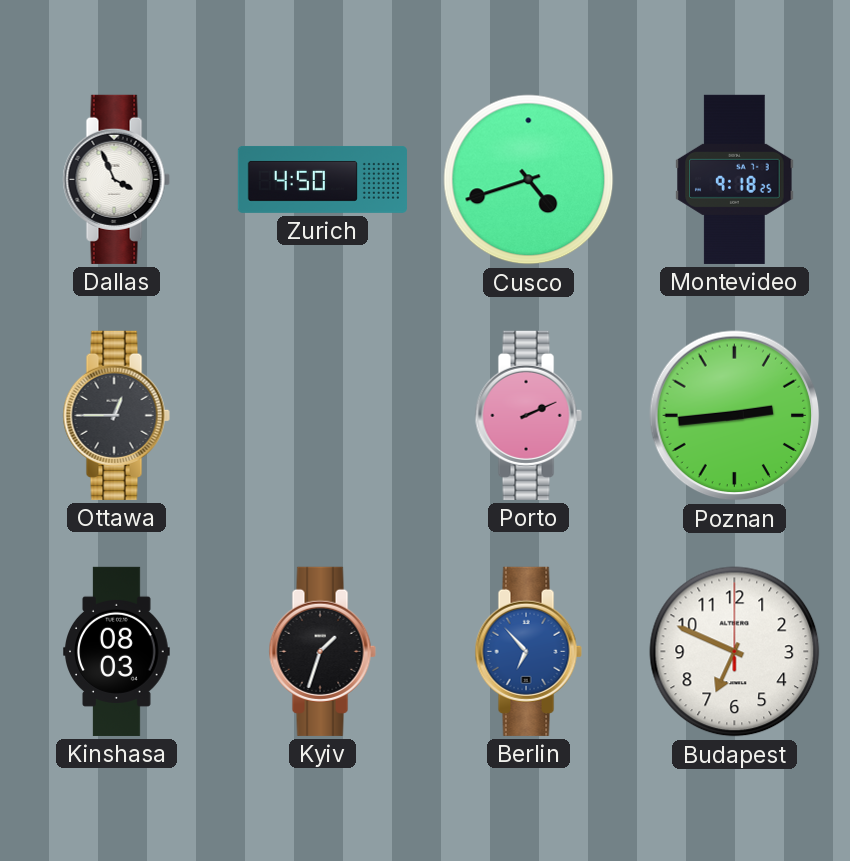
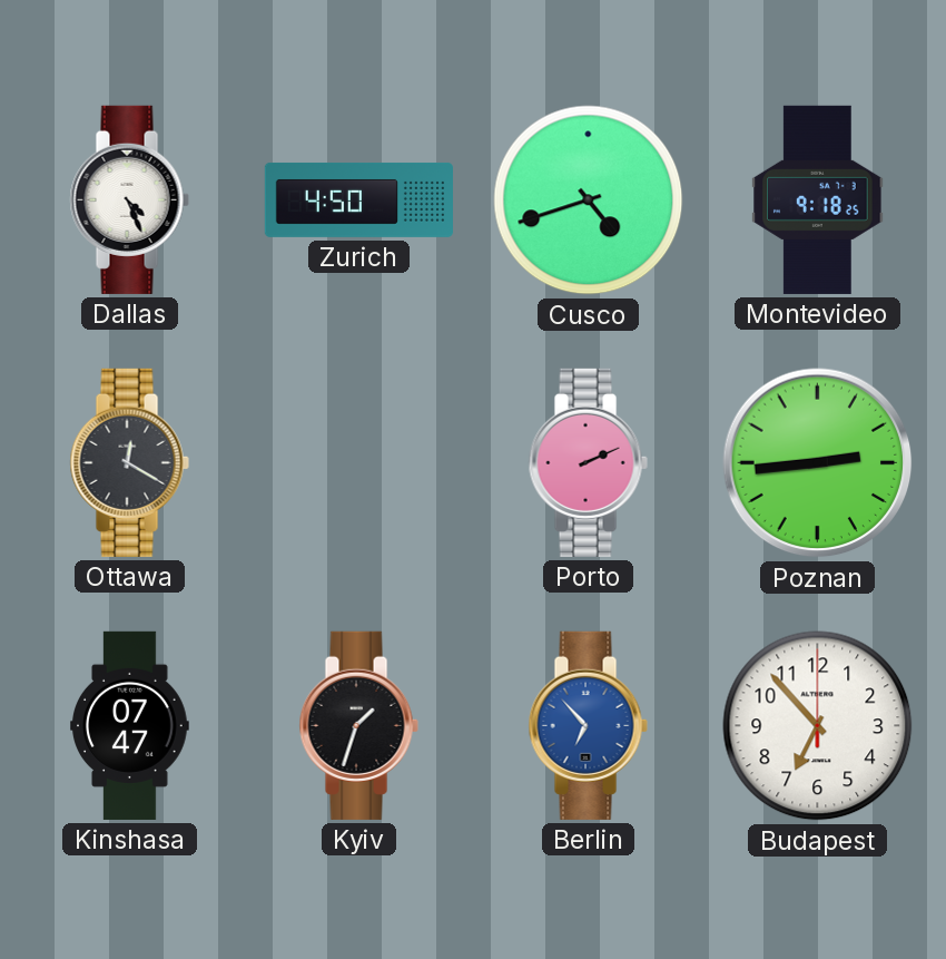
Dallas: 3:56 -> 4:26
Ottawa: 12:45 -> 12:20
Kinshasa: 08:03 -> 07:47
Budapest: 6:49 -> 6:53
